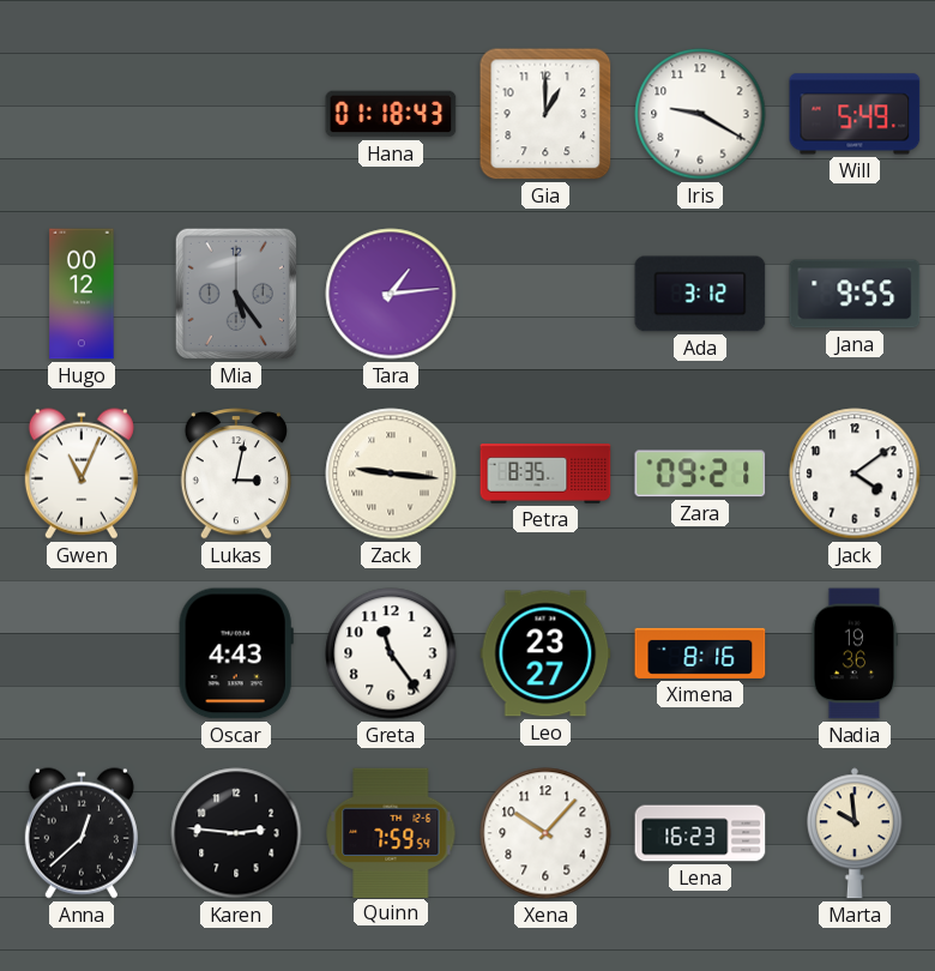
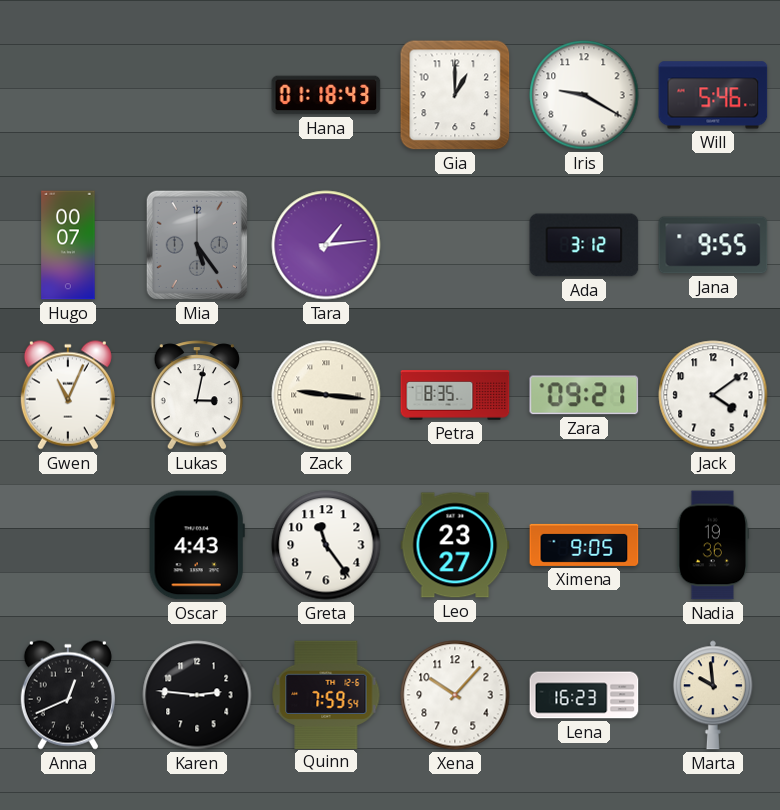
Will: 5:49 -> 5:46
Hugo: 00:12 -> 00:07
Ximena: 8:16 -> 9:05
Anna: 12:38 -> 12:41
